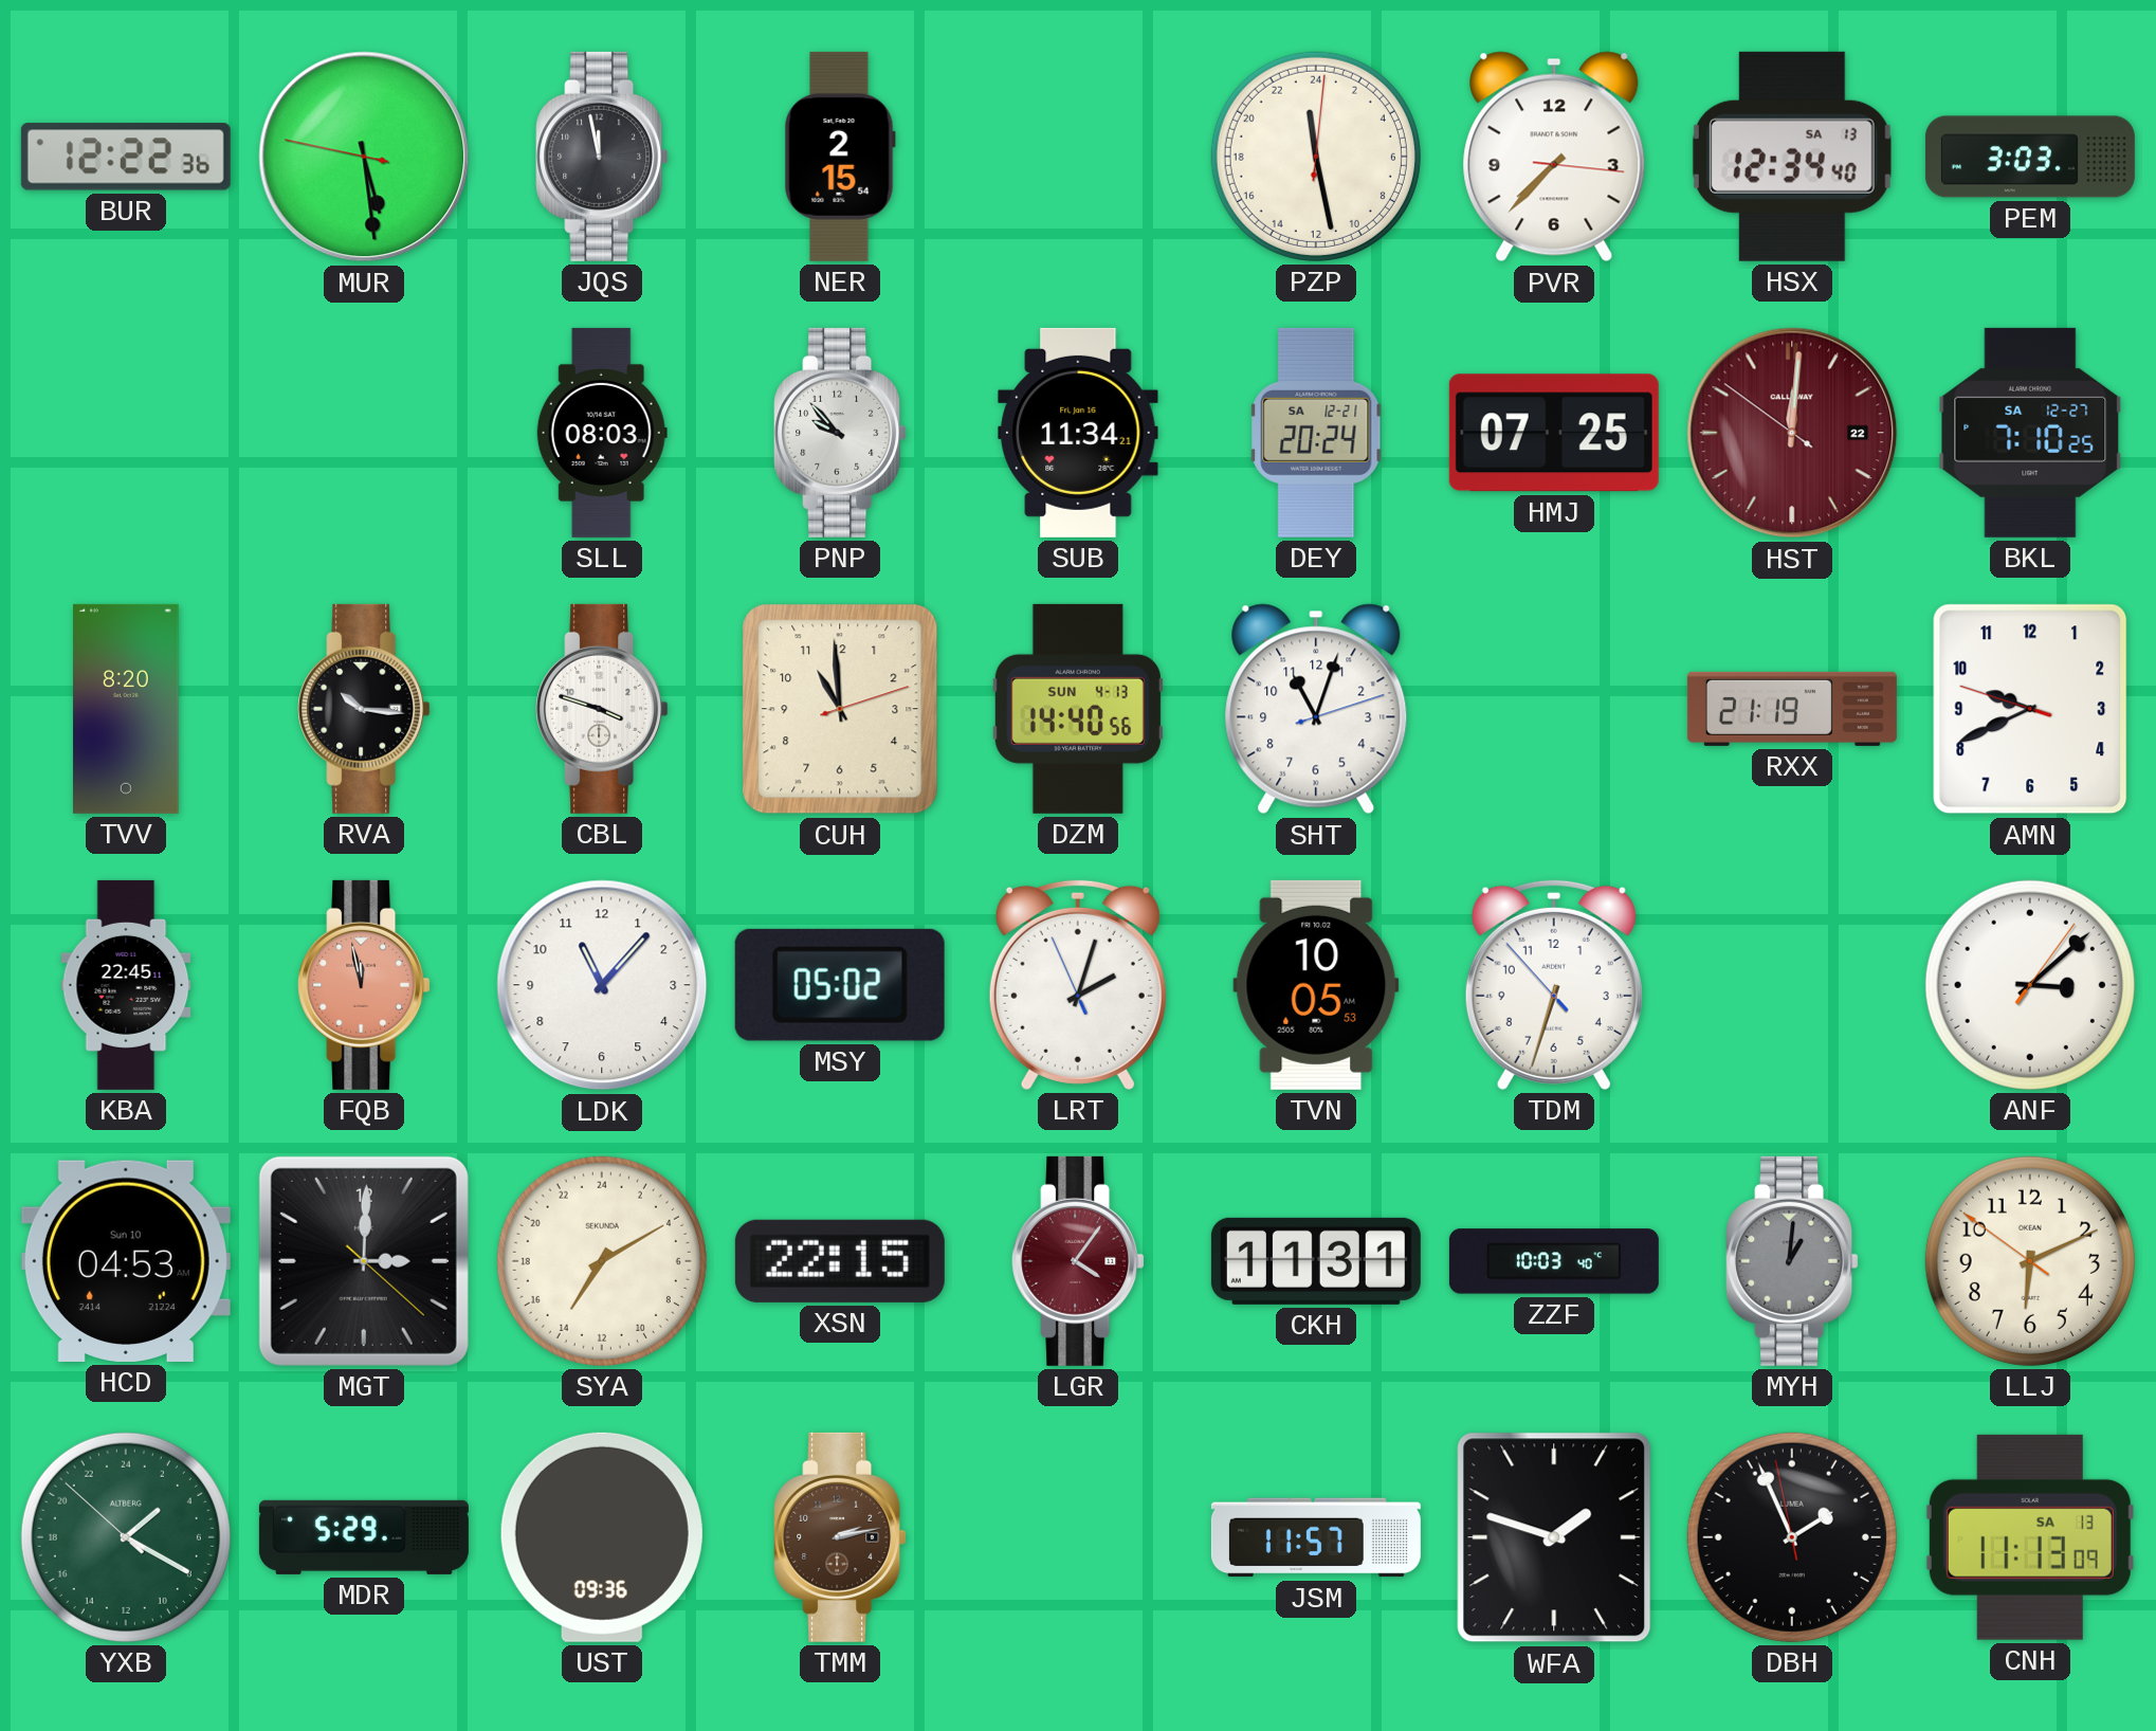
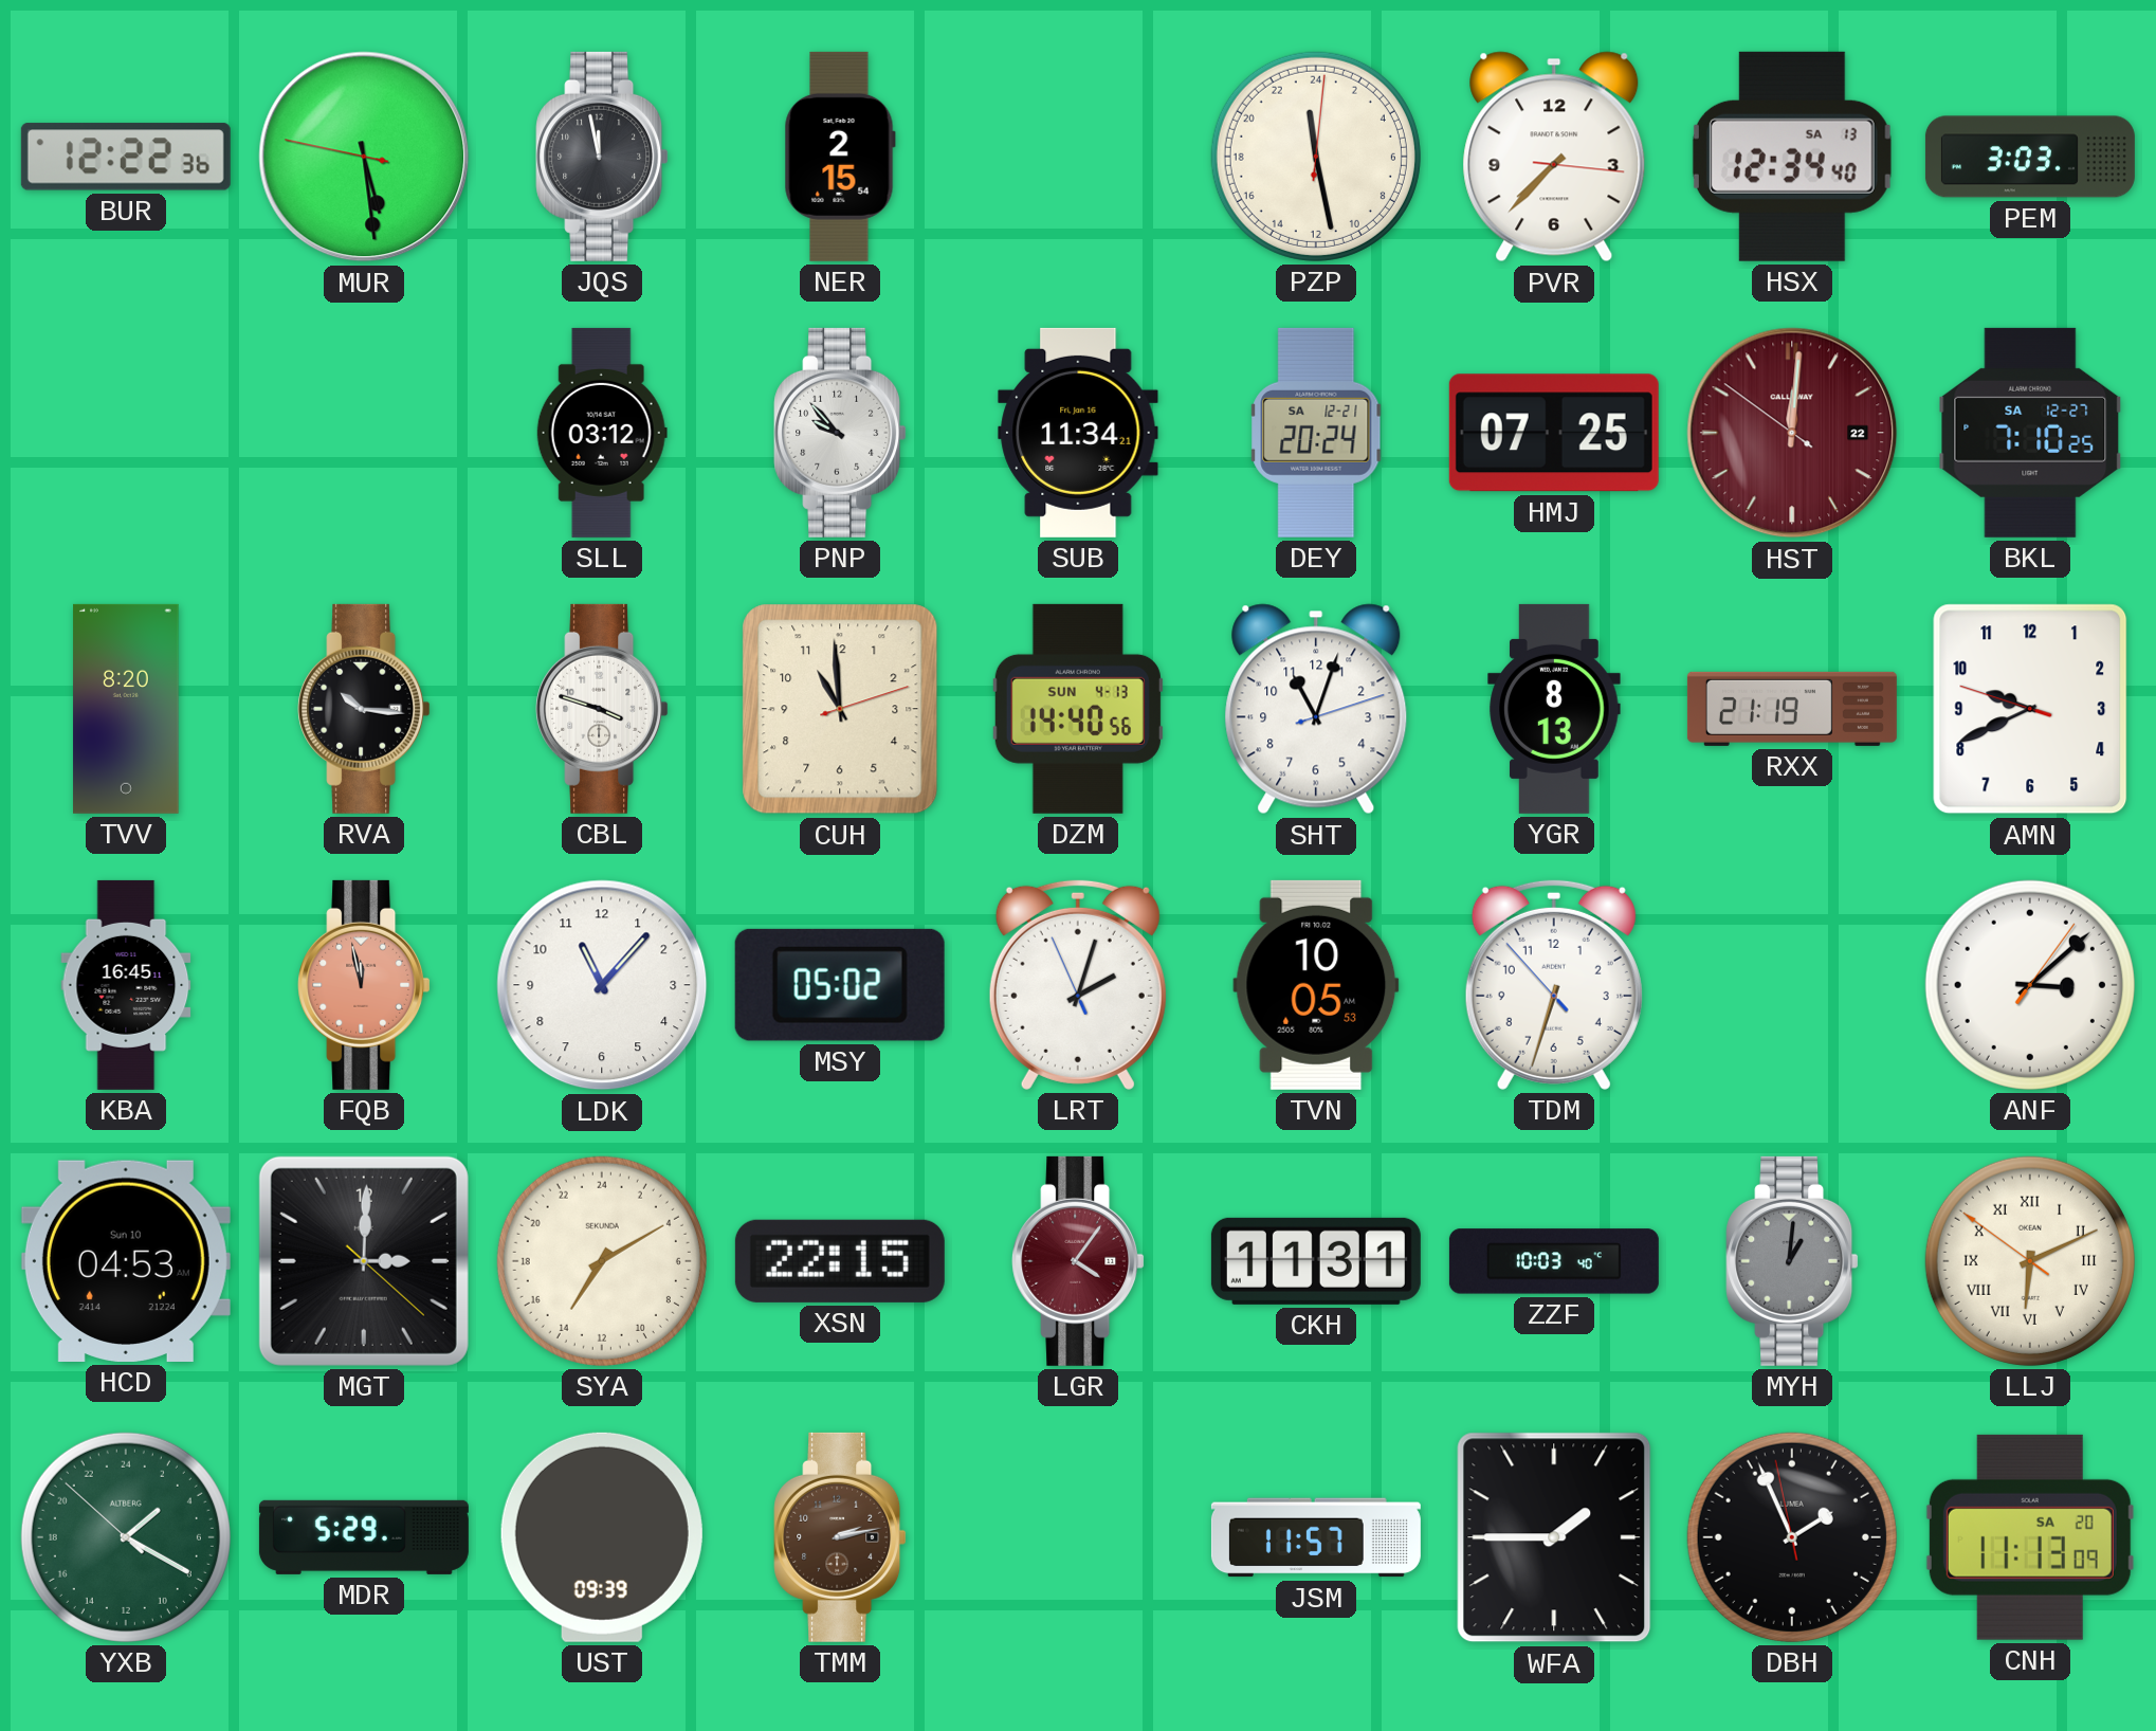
SLL: 08:03 -> 03:12
YGR: none -> 8:13
KBA: 22:45 -> 16:45
LLJ numerals: Arabic -> Roman
UST: 09:36 -> 09:39
WFA: 1:48 -> 1:45
CNH date: SA 13 -> SA 20
